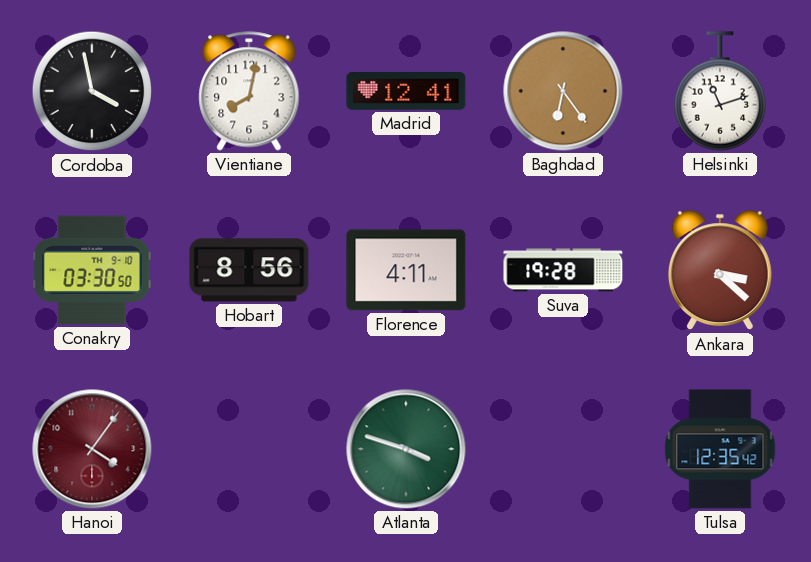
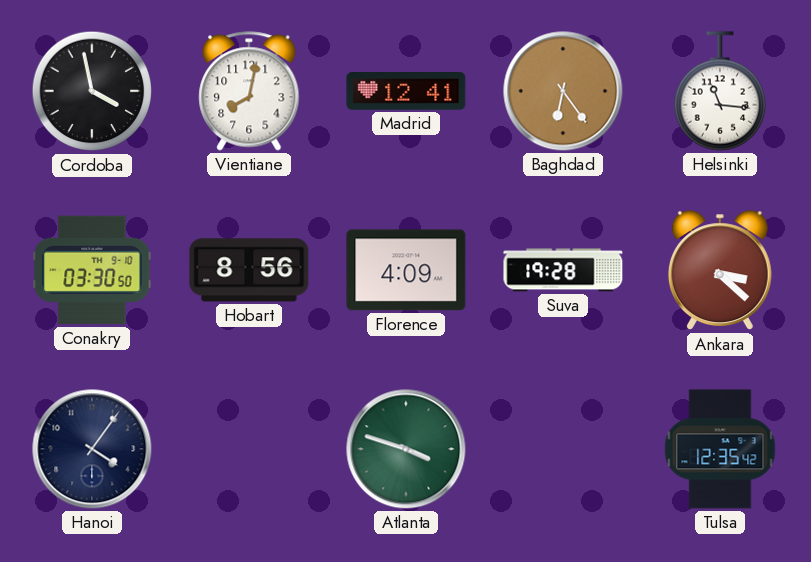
Helsinki: 11:12 -> 11:16
Florence: 4:11 -> 4:09
Hanoi dial: burgundy -> navy
